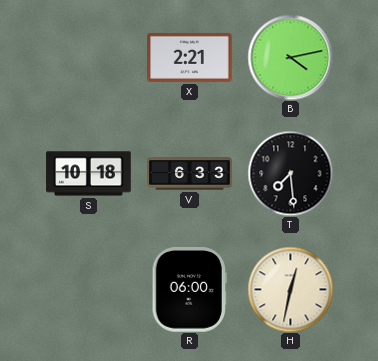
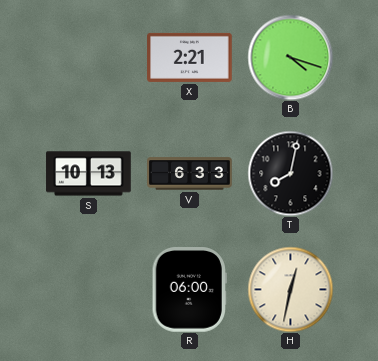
B: 4:13 -> 4:18
S: 10:18 -> 10:13
T: 7:29 -> 8:02
